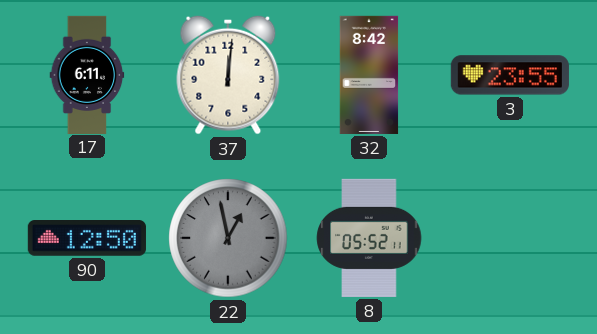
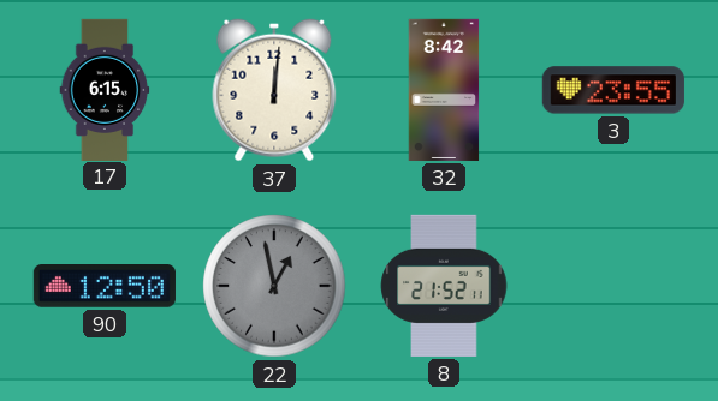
17: 6:11 -> 6:15
8: 05:52 -> 21:52
